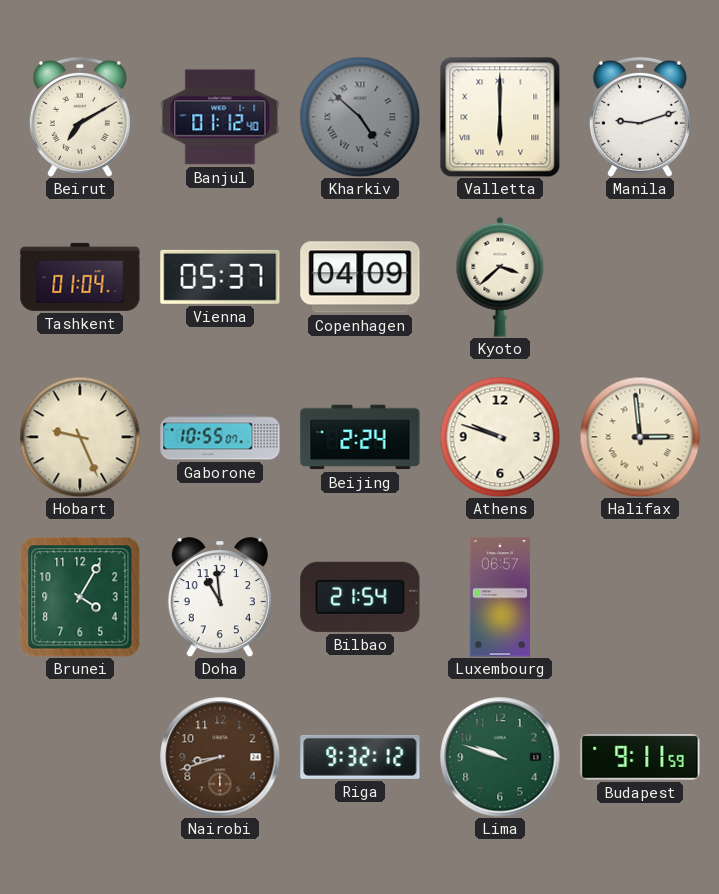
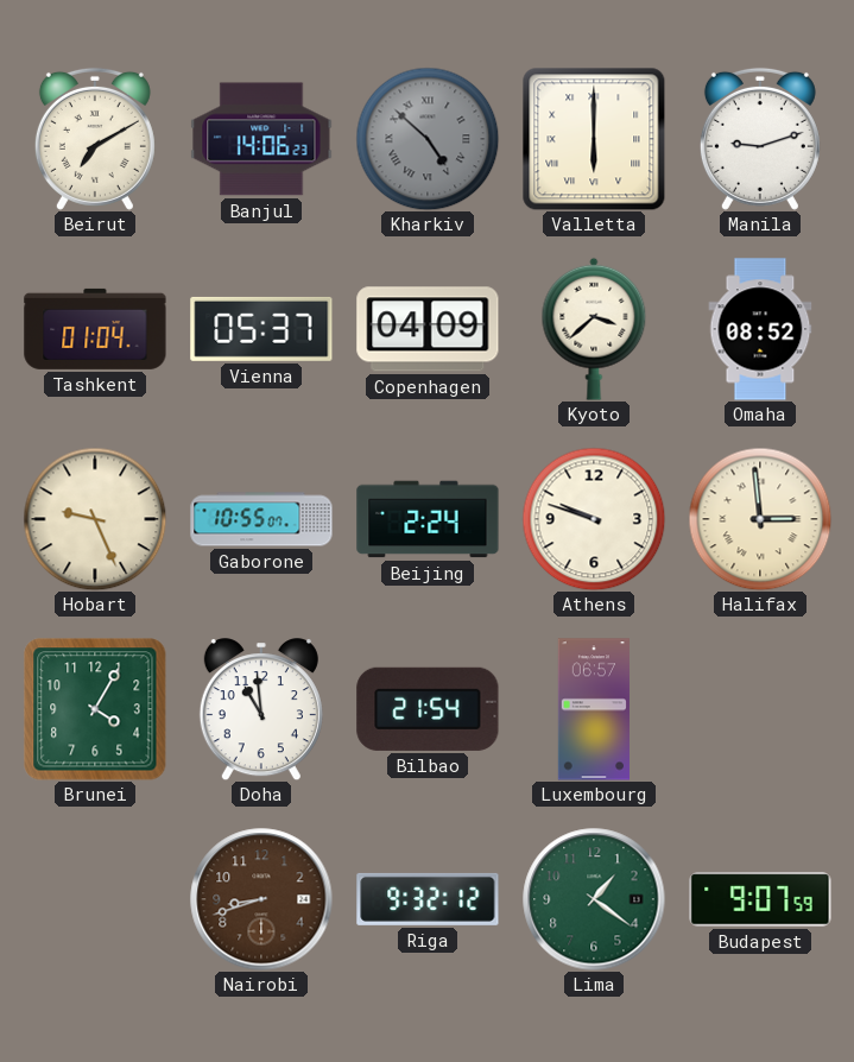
Banjul: 01:12 -> 14:06
Omaha: none -> 08:52
Lima: 9:48 -> 1:21
Budapest: 9:11 -> 9:07
